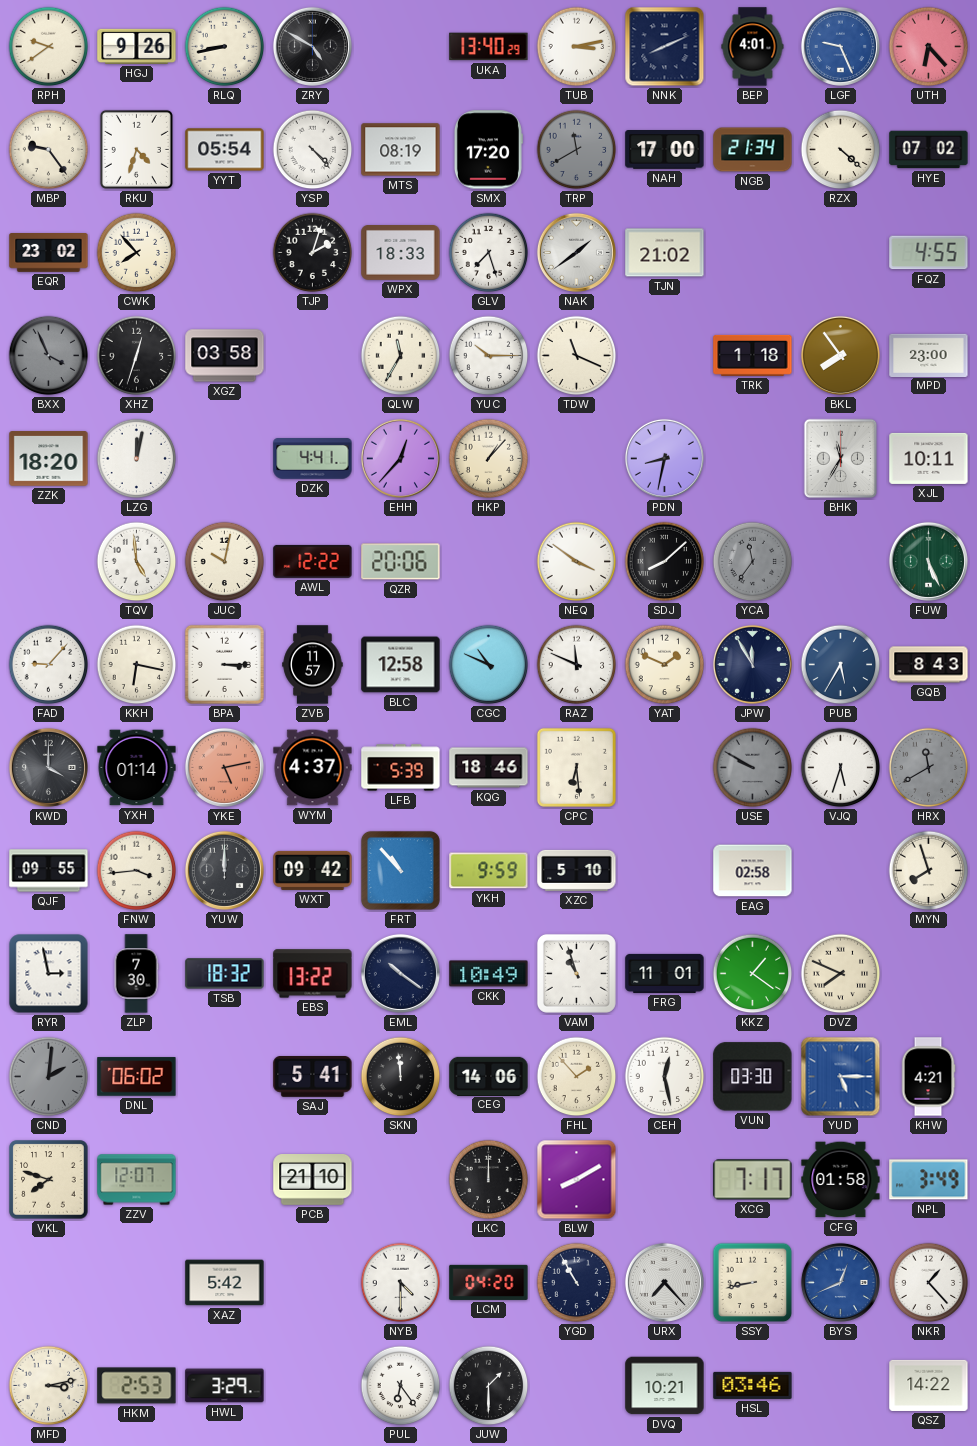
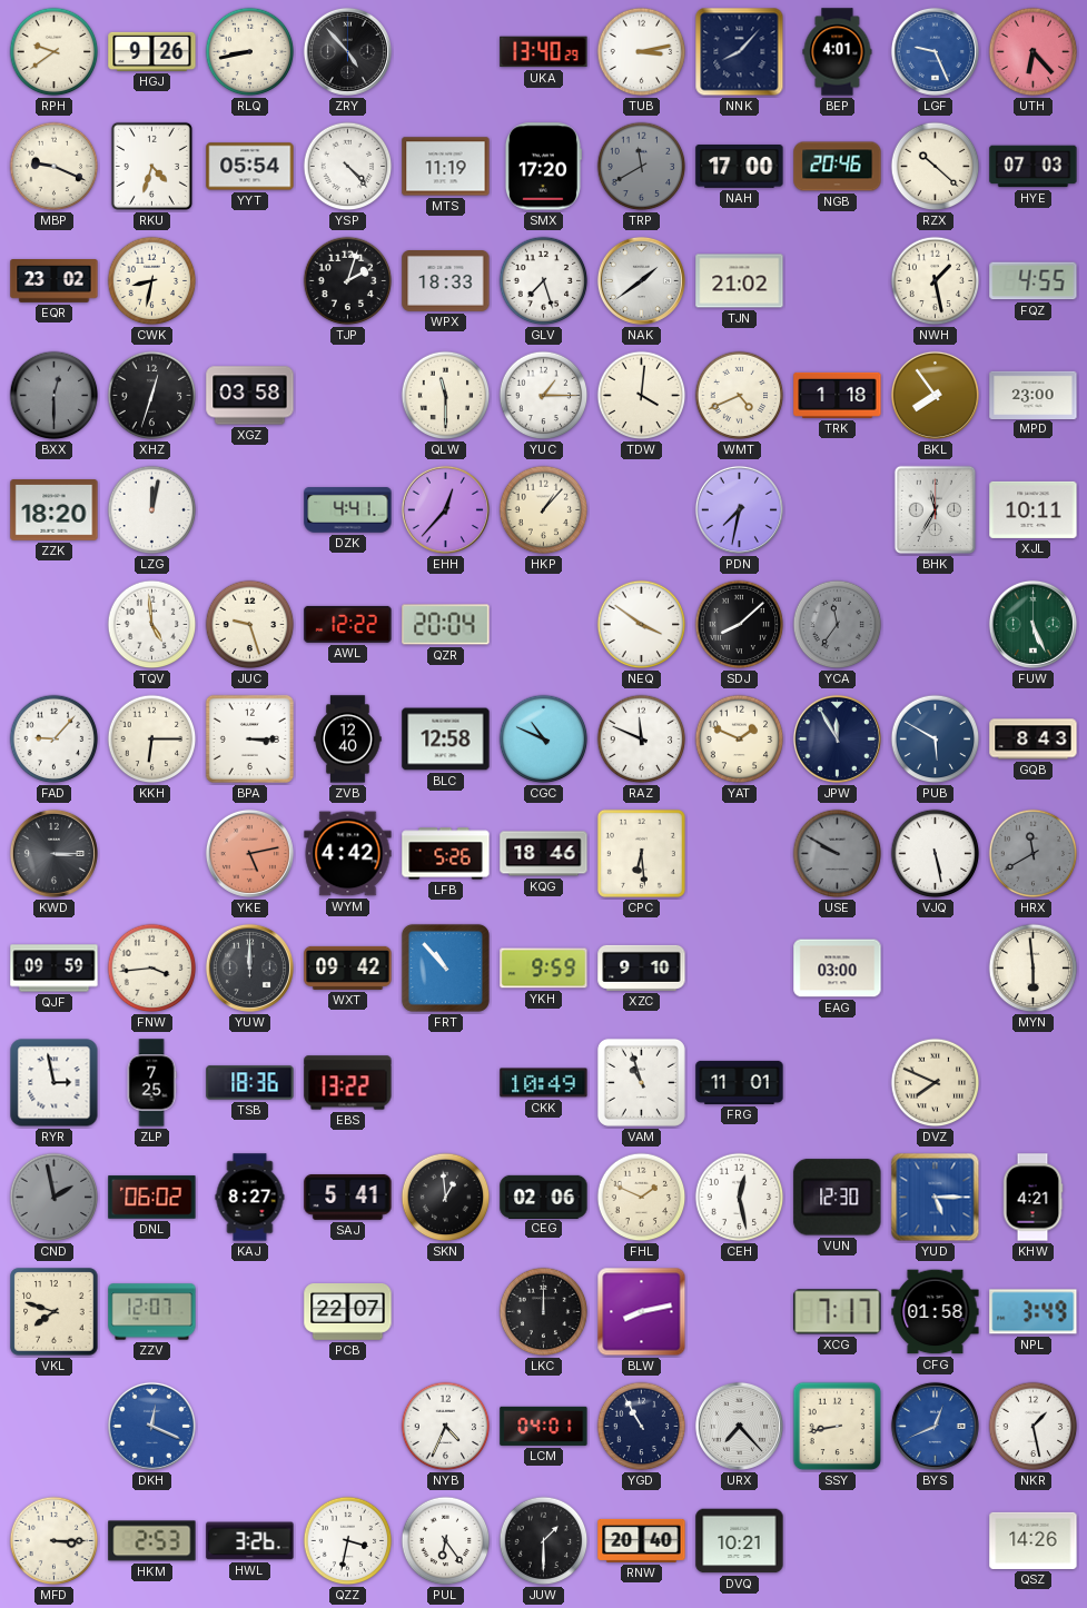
ZRY: 4:50 -> 4:53
NNK: 8:11 -> 8:07
MBP: 9:24 -> 9:19
MTS: 08:19 -> 11:19
NGB: 21:34 -> 20:46
RZX: 4:22 -> 10:22
HYE: 07:02 -> 07:03
CWK: 7:53 -> 8:32
NWH: none -> 1:28
BXX: 3:56 -> 12:30
QLW: 11:35 -> 11:30
YUC: 10:15 -> 1:15
TDW: 11:19 -> 4:01
WMT: none -> 4:41
PDN: 8:32 -> 7:32
JUC: 10:02 -> 9:27
QZR: 20:06 -> 20:04
KKH: 6:17 -> 6:15
ZVB: 11:57 -> 12:40
PUB: 5:35 -> 5:50
KWD: 4:00 -> 3:15
YXH: 01:14 -> none
WYM: 4:37 -> 4:42
LFB: 5:39 -> 5:26
VJQ: 5:33 -> 5:28
QJF: 09:55 -> 09:59
XZC: 5:10 -> 9:10
EAG: 02:58 -> 03:00
MYN: 7:57 -> 5:59
ZLP: 7:30 -> 7:25
TSB: 18:32 -> 18:36
EML: 10:21 -> none
KKZ: 1:21 -> none
CND: 2:01 -> 1:58
KAJ: none -> 8:27
SKN: 11:59 -> 12:59
CEG: 14:06 -> 02:06
FHL: 1:53 -> 1:49
VUN: 03:30 -> 12:30
PCB: 21:10 -> 22:07
BLW: 8:10 -> 8:13
DKH: none -> 12:19
XAZ: 5:42 -> none
NYB: 4:30 -> 4:34
LCM: 04:20 -> 04:01
NKR: 1:23 -> 1:28
MFD: 3:13 -> 3:15
HWL: 3:29 -> 3:26
QZZ: none -> 3:32
RNW: none -> 20:40
HSL: 03:46 -> none
QSZ: 14:22 -> 14:26
